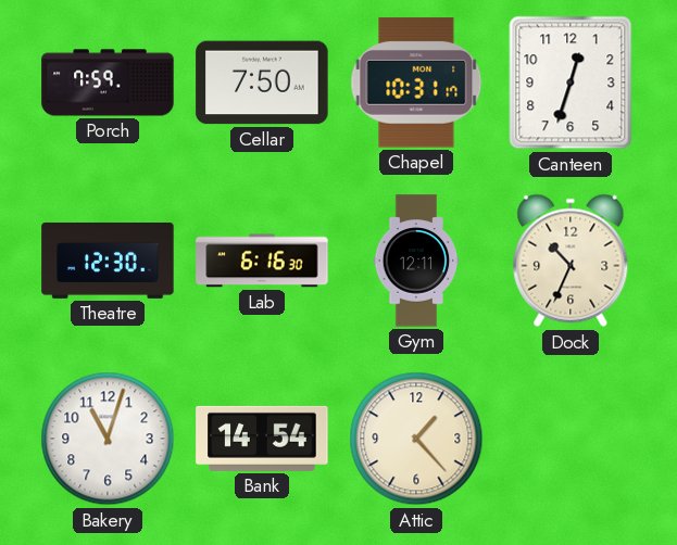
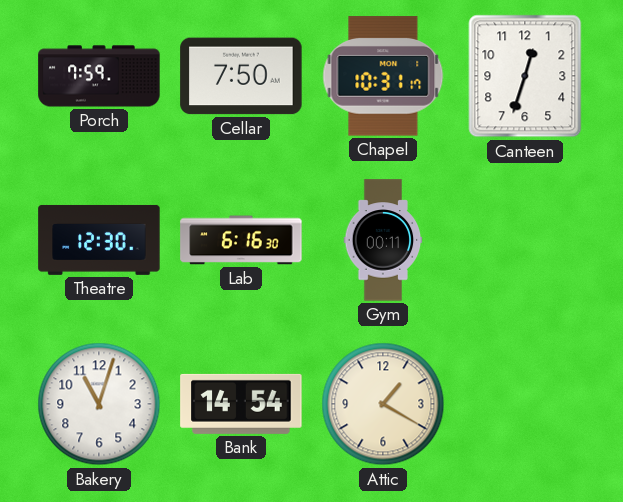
Gym: 12:11 -> 00:11
Dock: 10:34 -> none
Attic: 1:23 -> 1:20
